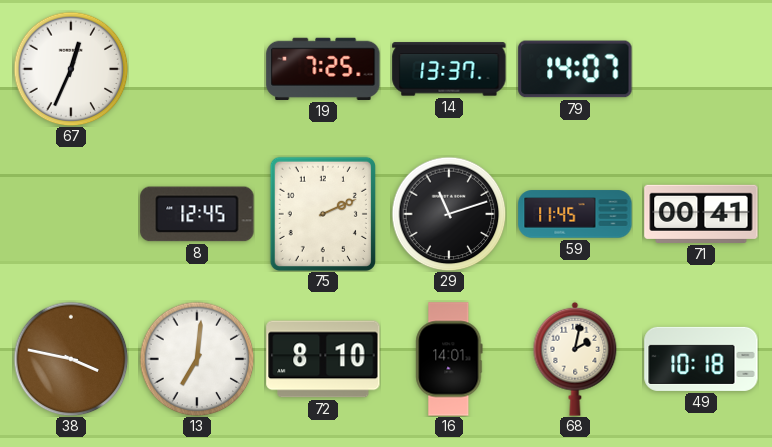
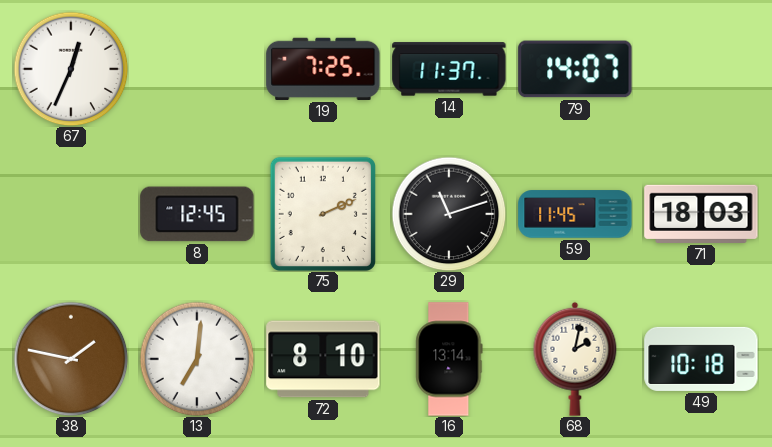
14: 13:37 -> 11:37
71: 00:41 -> 18:03
38: 3:47 -> 1:47
16: 14:01 -> 13:14
